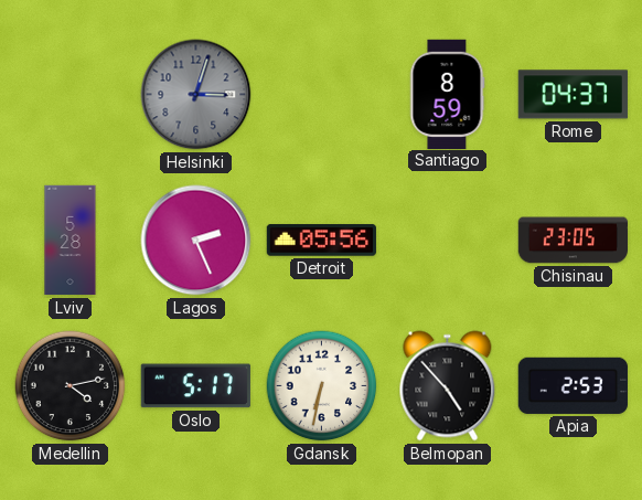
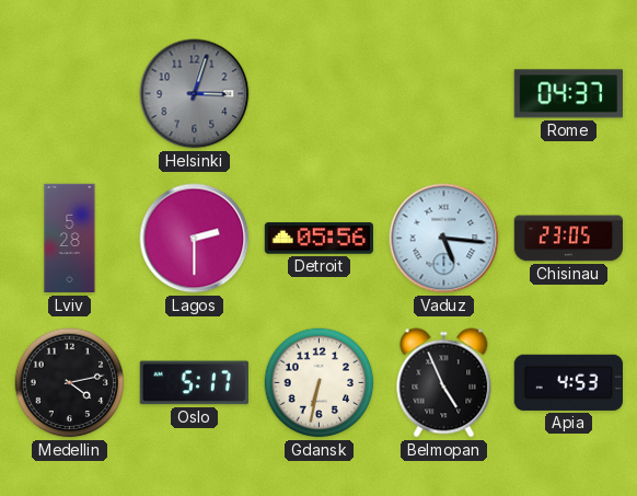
Santiago: 8:59 -> none
Lagos: 2:26 -> 2:30
Vaduz: none -> 5:16
Belmopan: 4:53 -> 4:56
Apia: 2:53 -> 4:53
